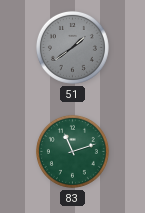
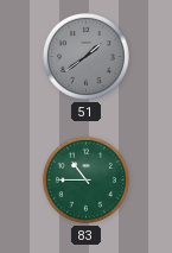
83: 11:12 -> 10:45
